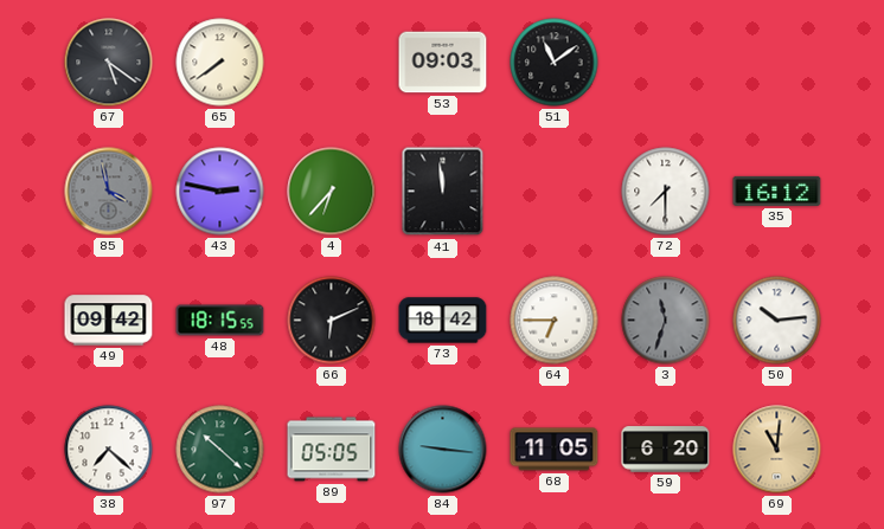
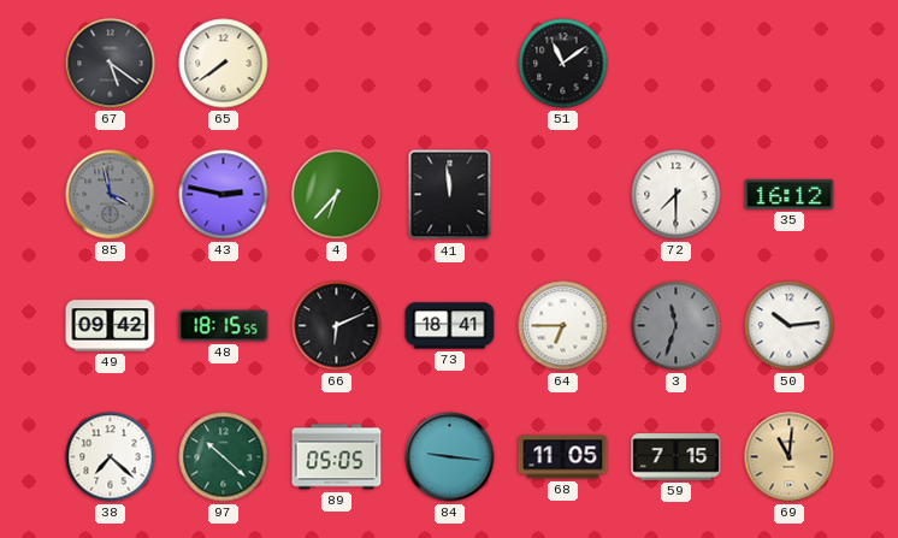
53: 09:03 -> none
73: 18:42 -> 18:41
59: 6:20 -> 7:15
